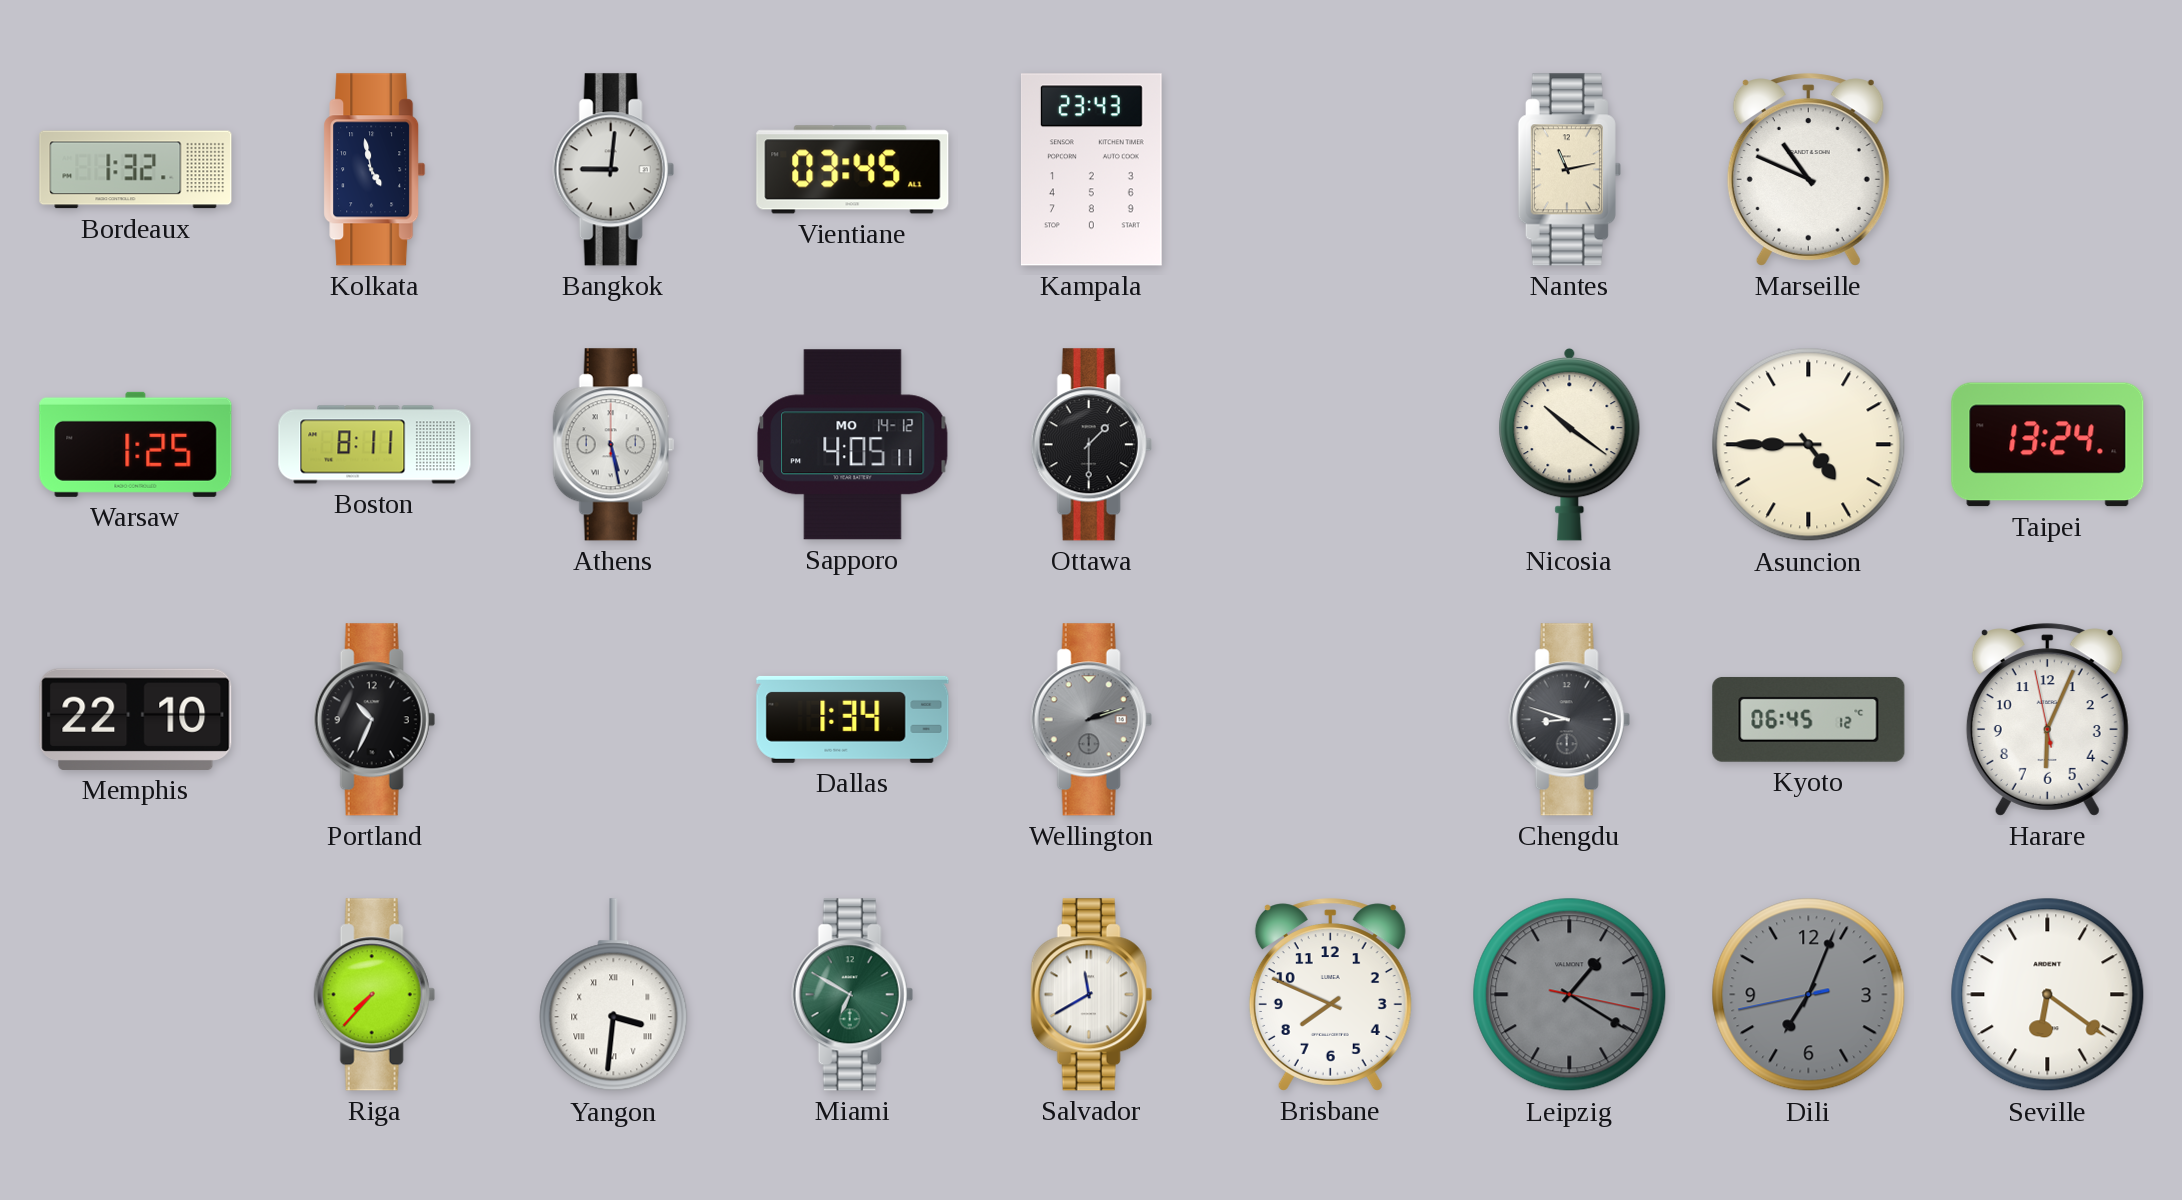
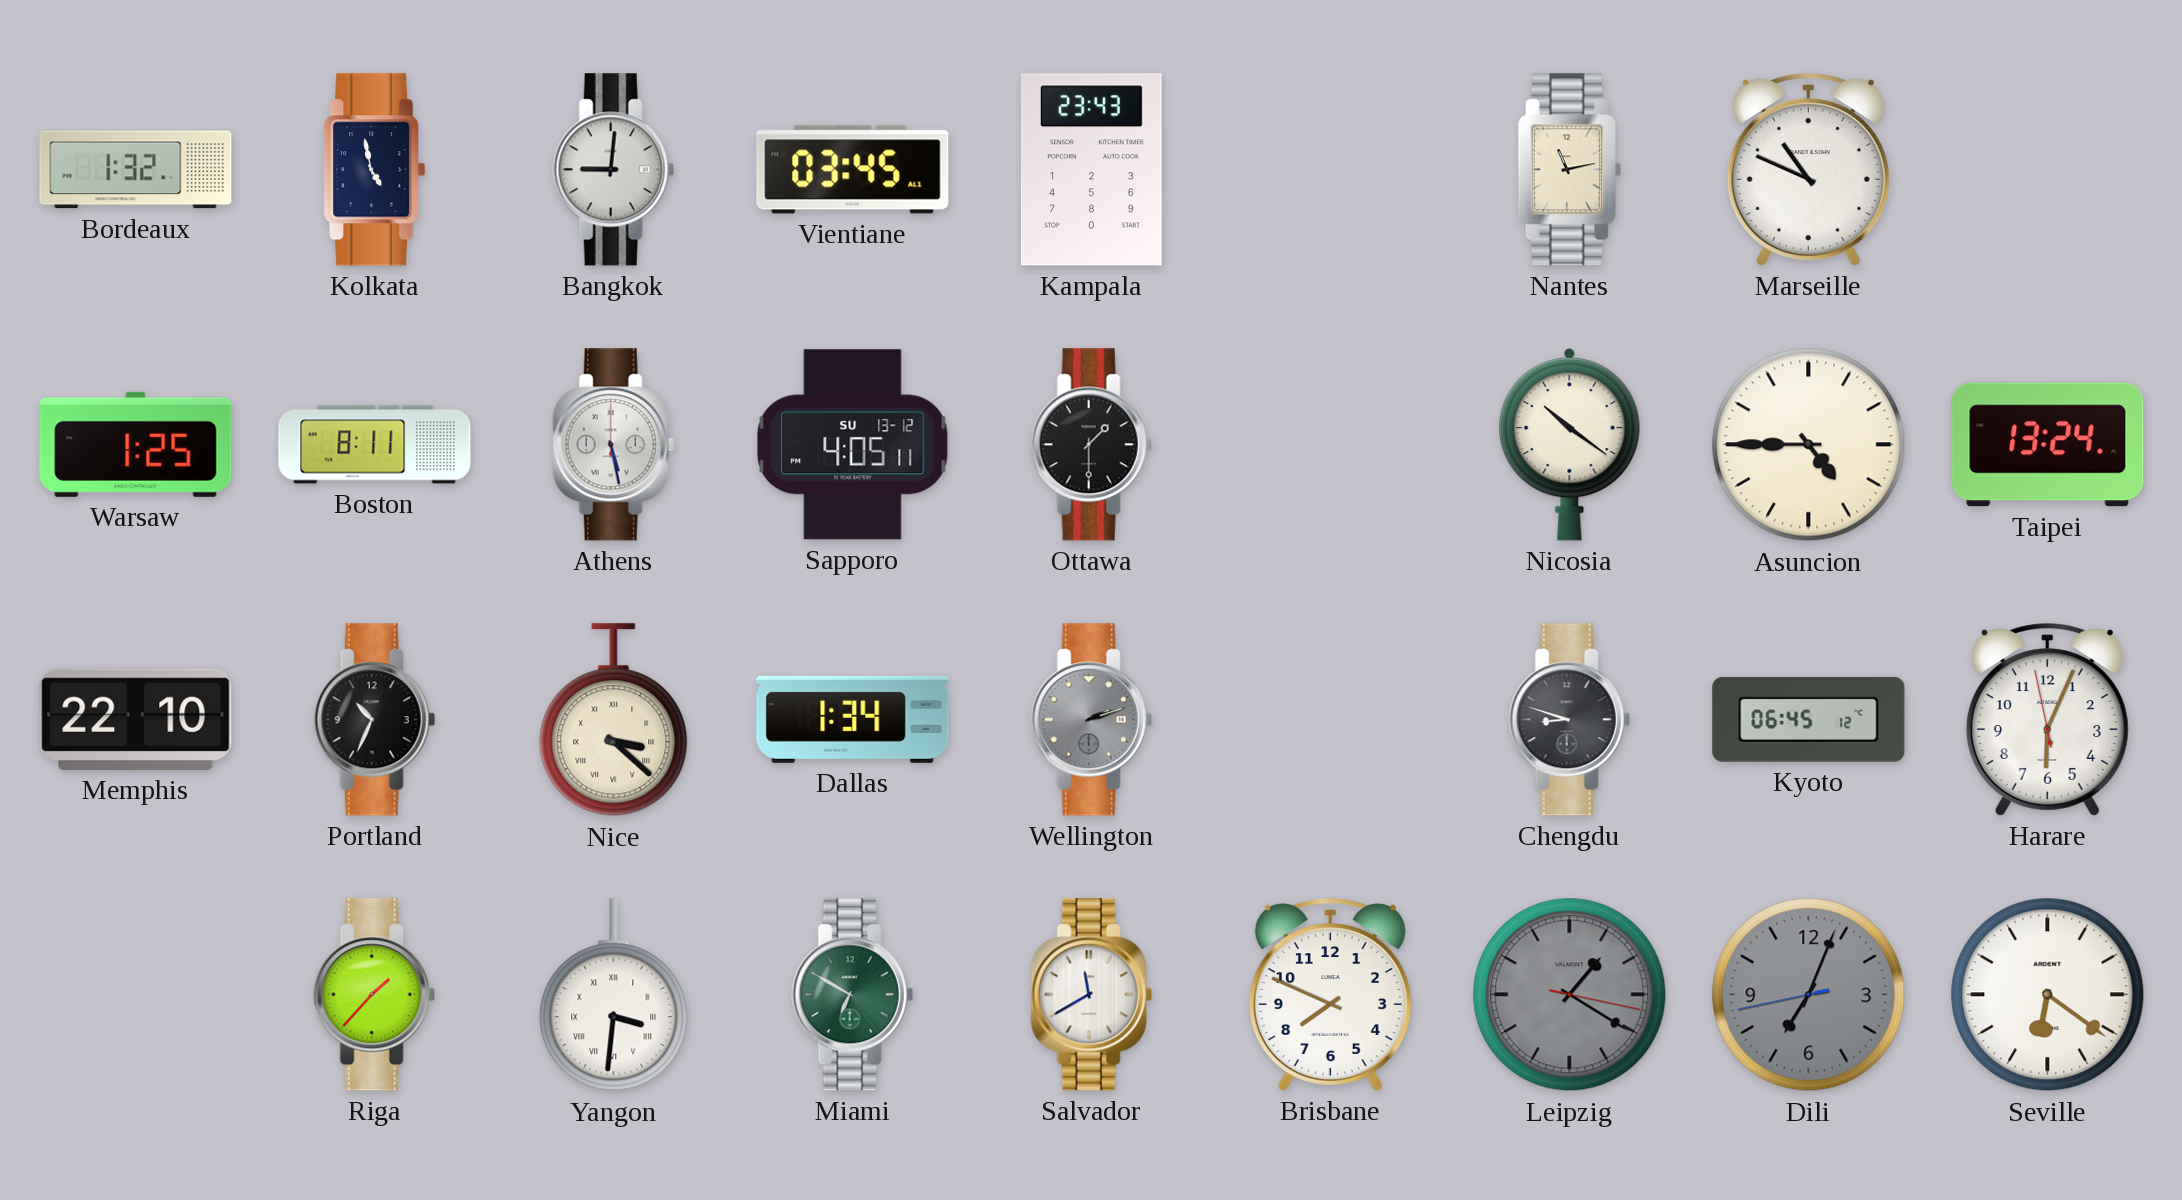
Sapporo date: MO 14-12 -> SU 13-12
Nice: none -> 3:22
Riga: 7:37 -> 1:37
